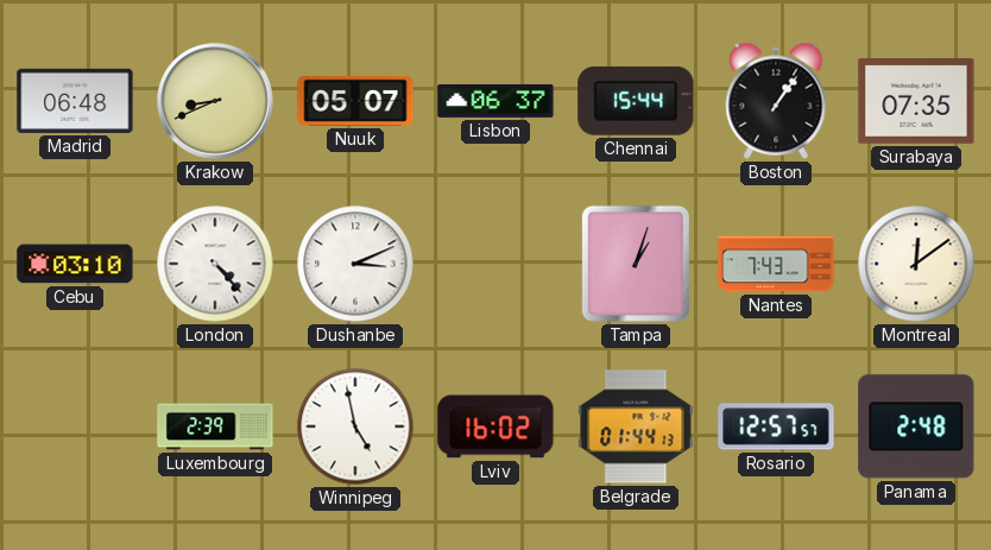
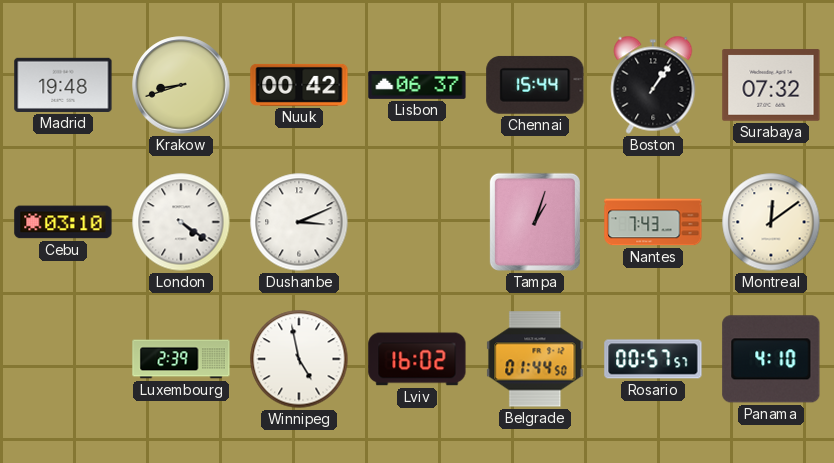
Madrid: 06:48 -> 19:48
Krakow: 8:41 -> 8:42
Nuuk: 05:07 -> 00:42
Surabaya: 07:35 -> 07:32
London: 4:23 -> 4:21
Belgrade: 01:44:13 -> 01:44:50
Rosario: 12:57 -> 00:57
Panama: 2:48 -> 4:10
